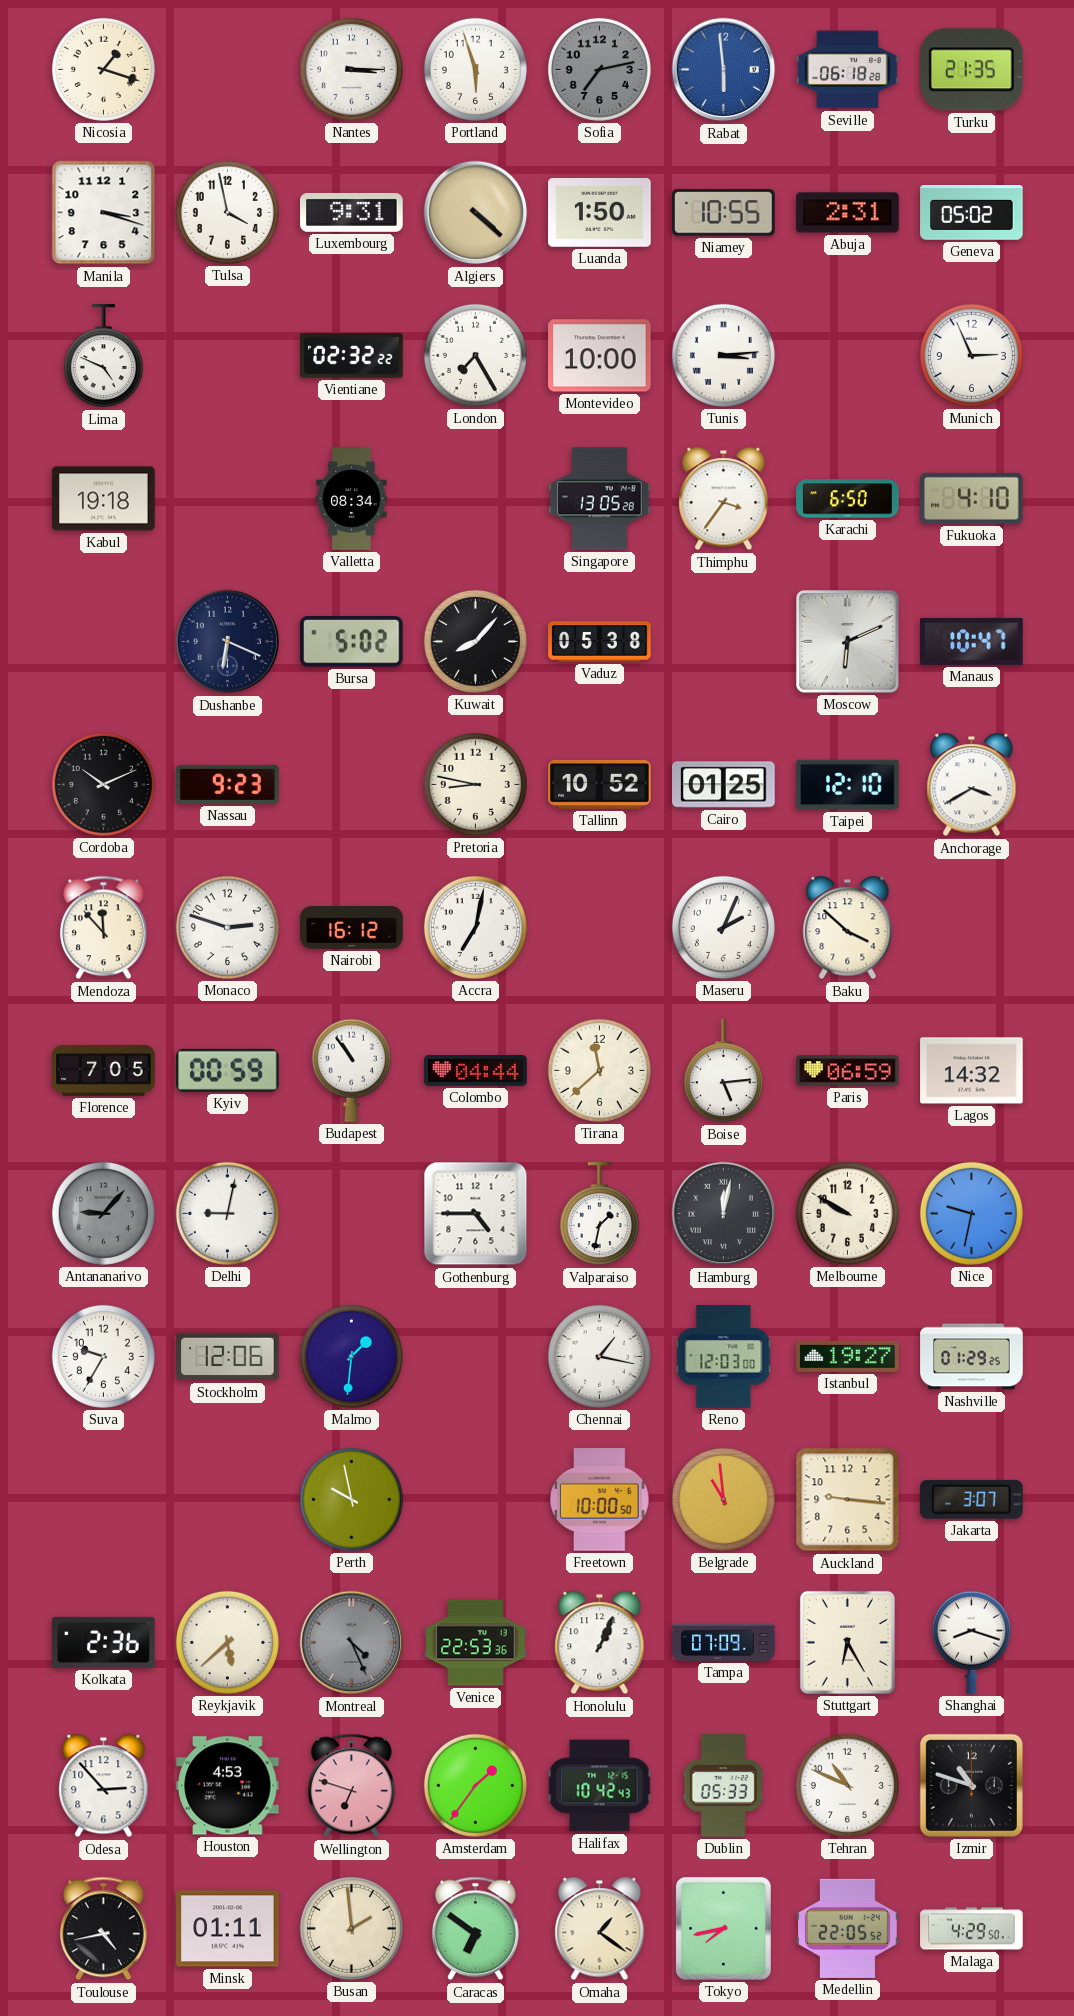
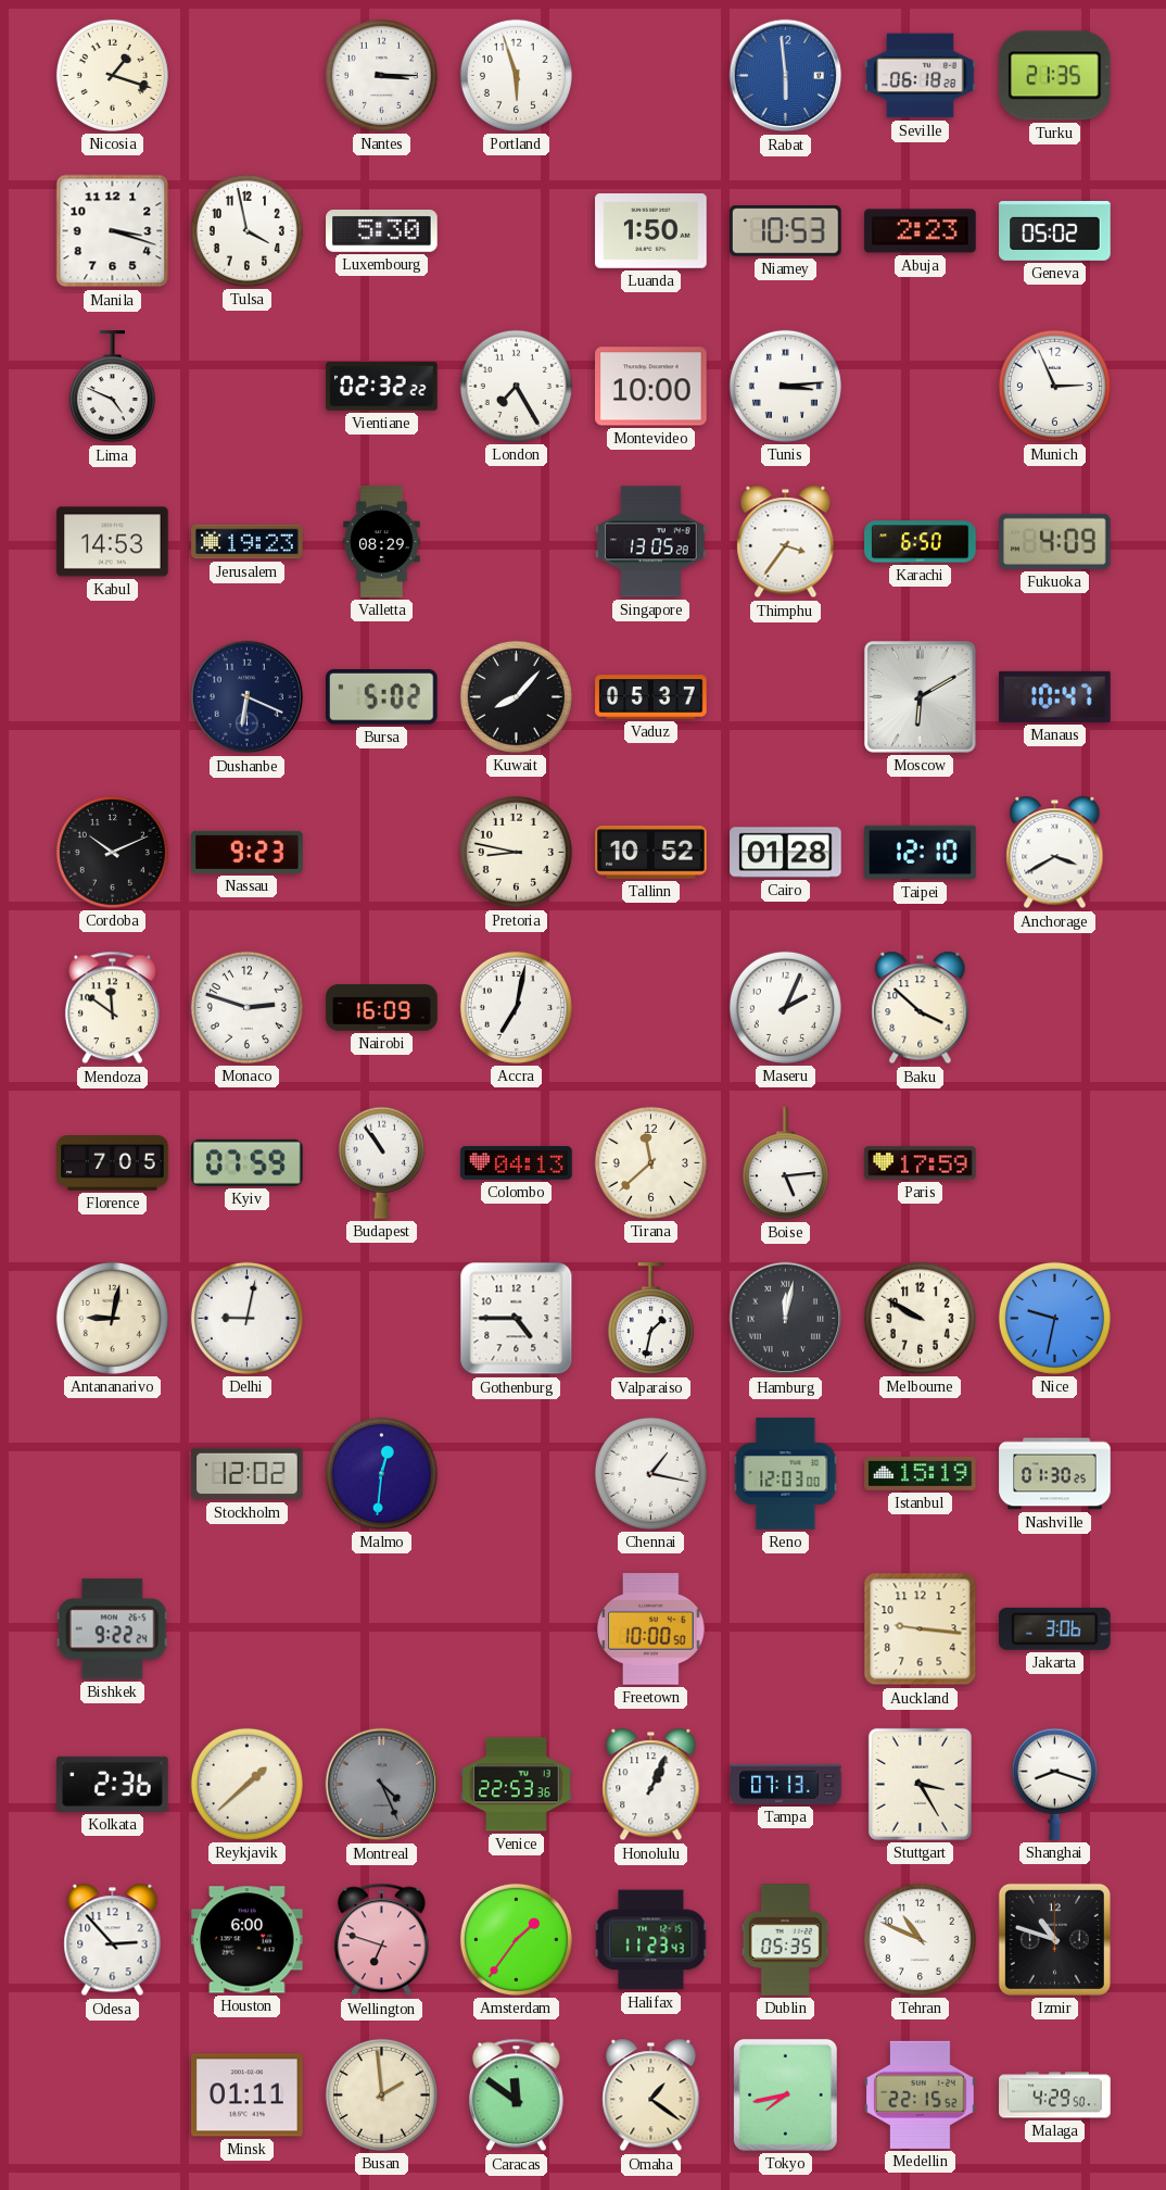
Sofia: 7:13 -> none
Luxembourg: 9:31 -> 5:30
Algiers: 4:22 -> none
Niamey: 10:55 -> 10:53
Abuja: 2:31 -> 2:23
Kabul: 19:18 -> 14:53
Jerusalem: none -> 19:23
Valletta: 08:34 -> 08:29
Fukuoka: 4:10 -> 4:09
Vaduz: 05:38 -> 05:37
Moscow: 6:11 -> 6:10
Cairo: 01:25 -> 01:28
Mendoza: 11:53 -> 11:51
Nairobi: 16:12 -> 16:09
Kyiv: 00:59 -> 07:59
Colombo: 04:44 -> 04:13
Paris: 06:59 -> 17:59
Lagos: 14:32 -> none
Antananarivo: 9:07 -> 9:02
Antananarivo dial: grey -> cream
Suva: 9:35 -> none
Stockholm: 12:06 -> 12:02
Malmo: 1:31 -> 12:31
Istanbul: 19:27 -> 15:19
Nashville: 01:29 -> 01:30
Bishkek: none -> 9:22
Perth: 9:58 -> none
Belgrade: 10:59 -> none
Jakarta: 3:07 -> 3:06
Reykjavik: 5:38 -> 1:38
Tampa: 07:09 -> 07:13
Stuttgart: 6:25 -> 3:25
Houston: 4:53 -> 6:00
Halifax: 10:42 -> 11:23
Dublin: 05:33 -> 05:35
Toulouse: 4:43 -> none
Caracas: 6:51 -> 11:51
Medellin: 22:05 -> 22:15
